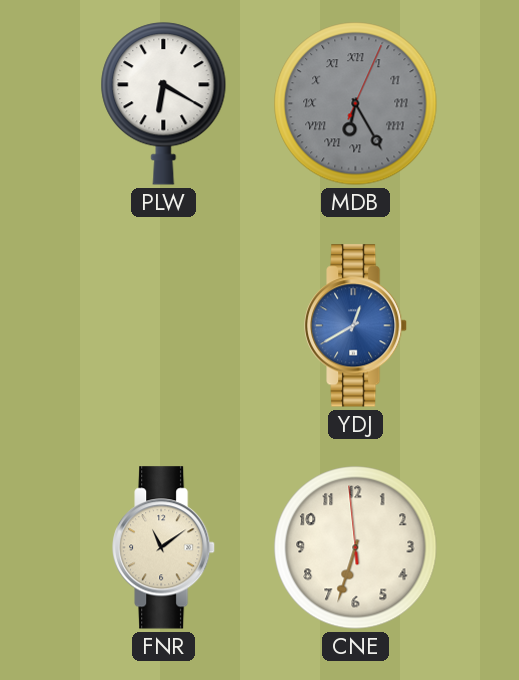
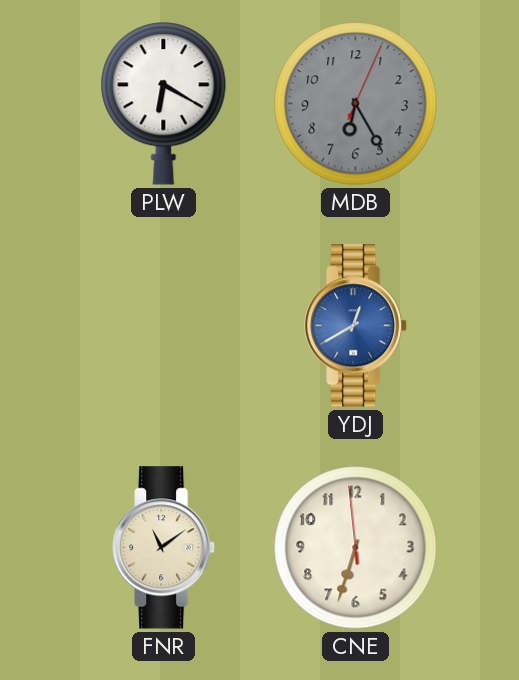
MDB numerals: Roman -> Arabic
